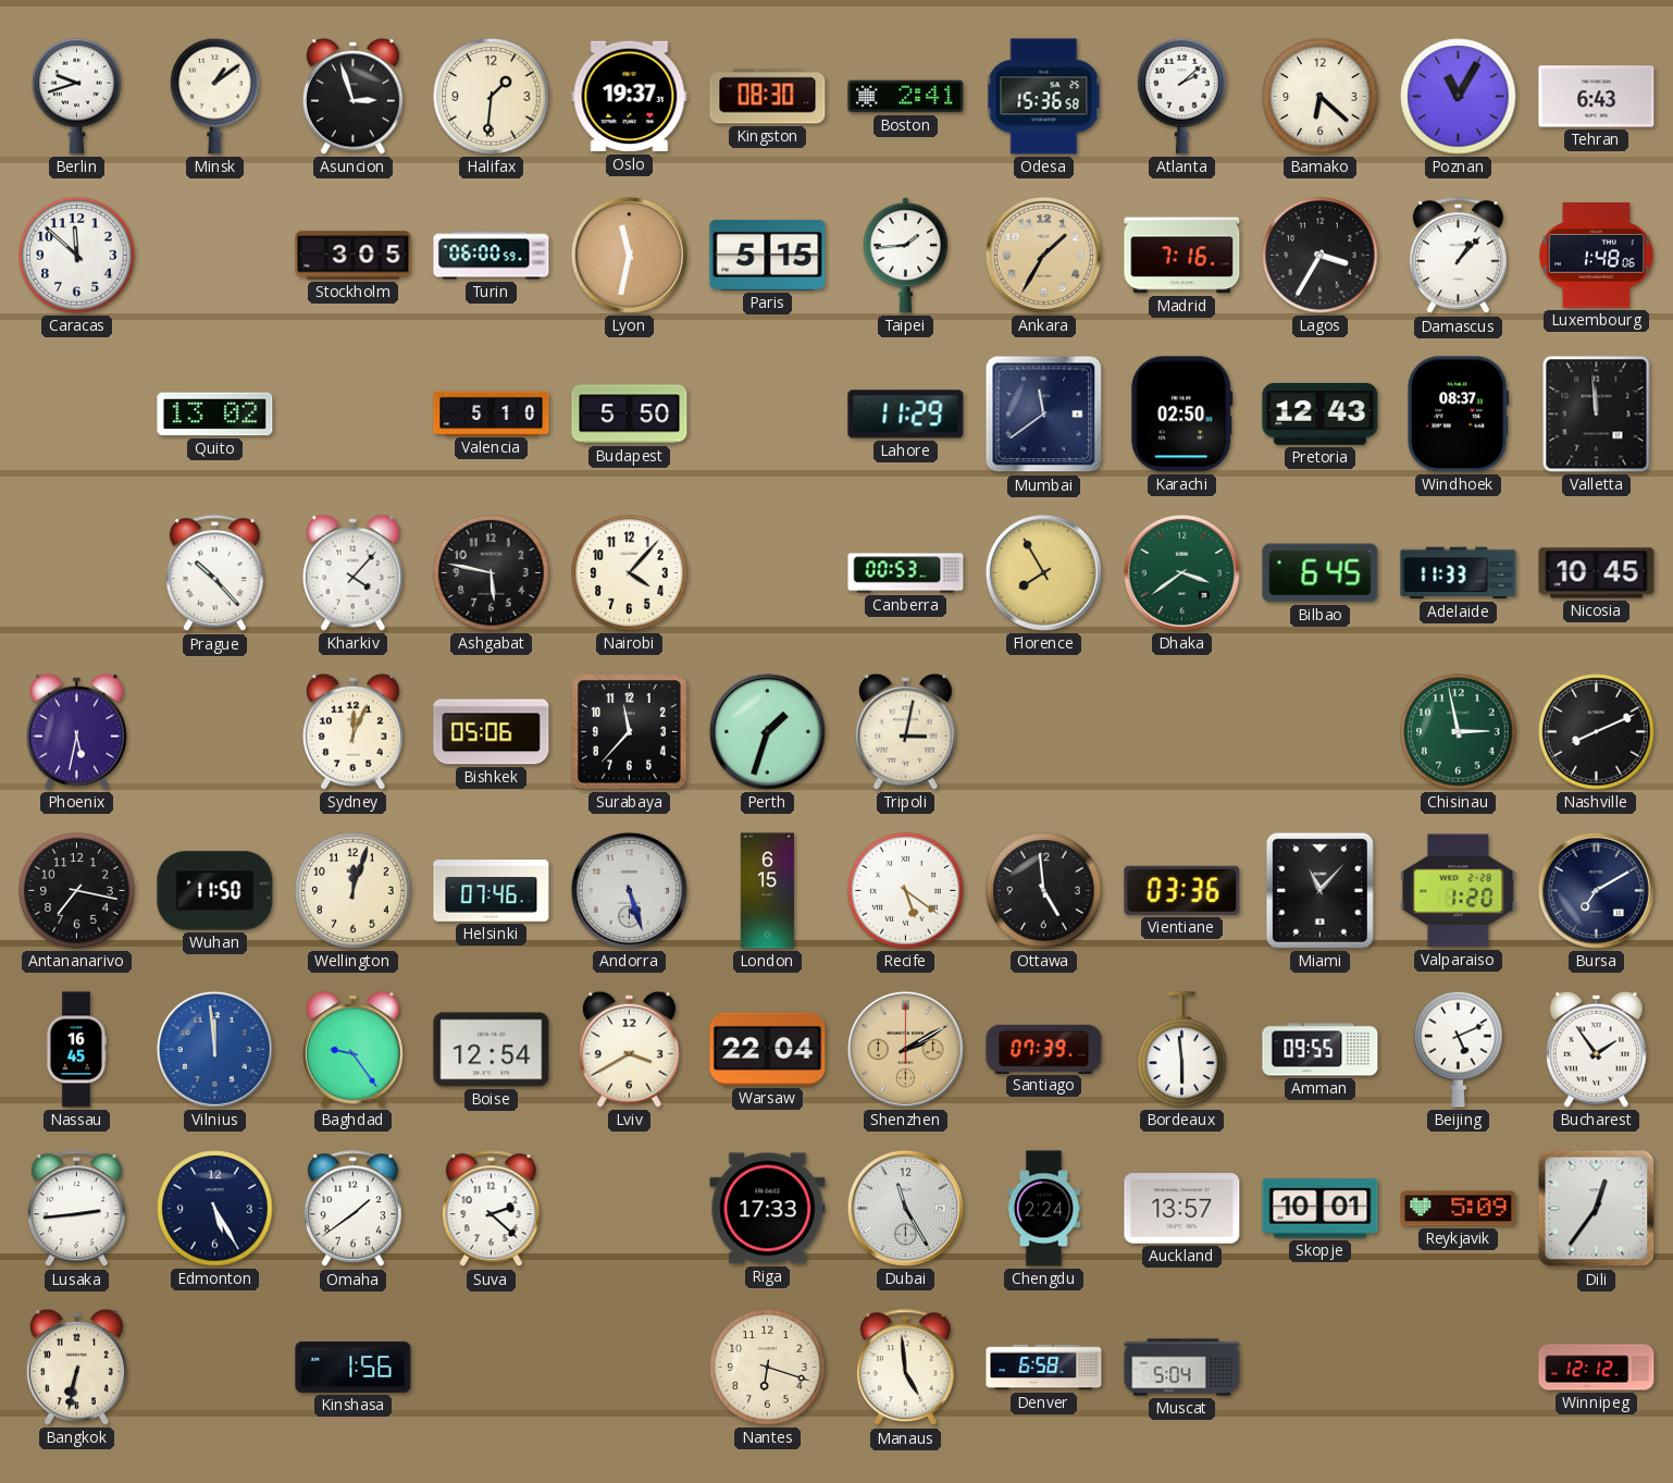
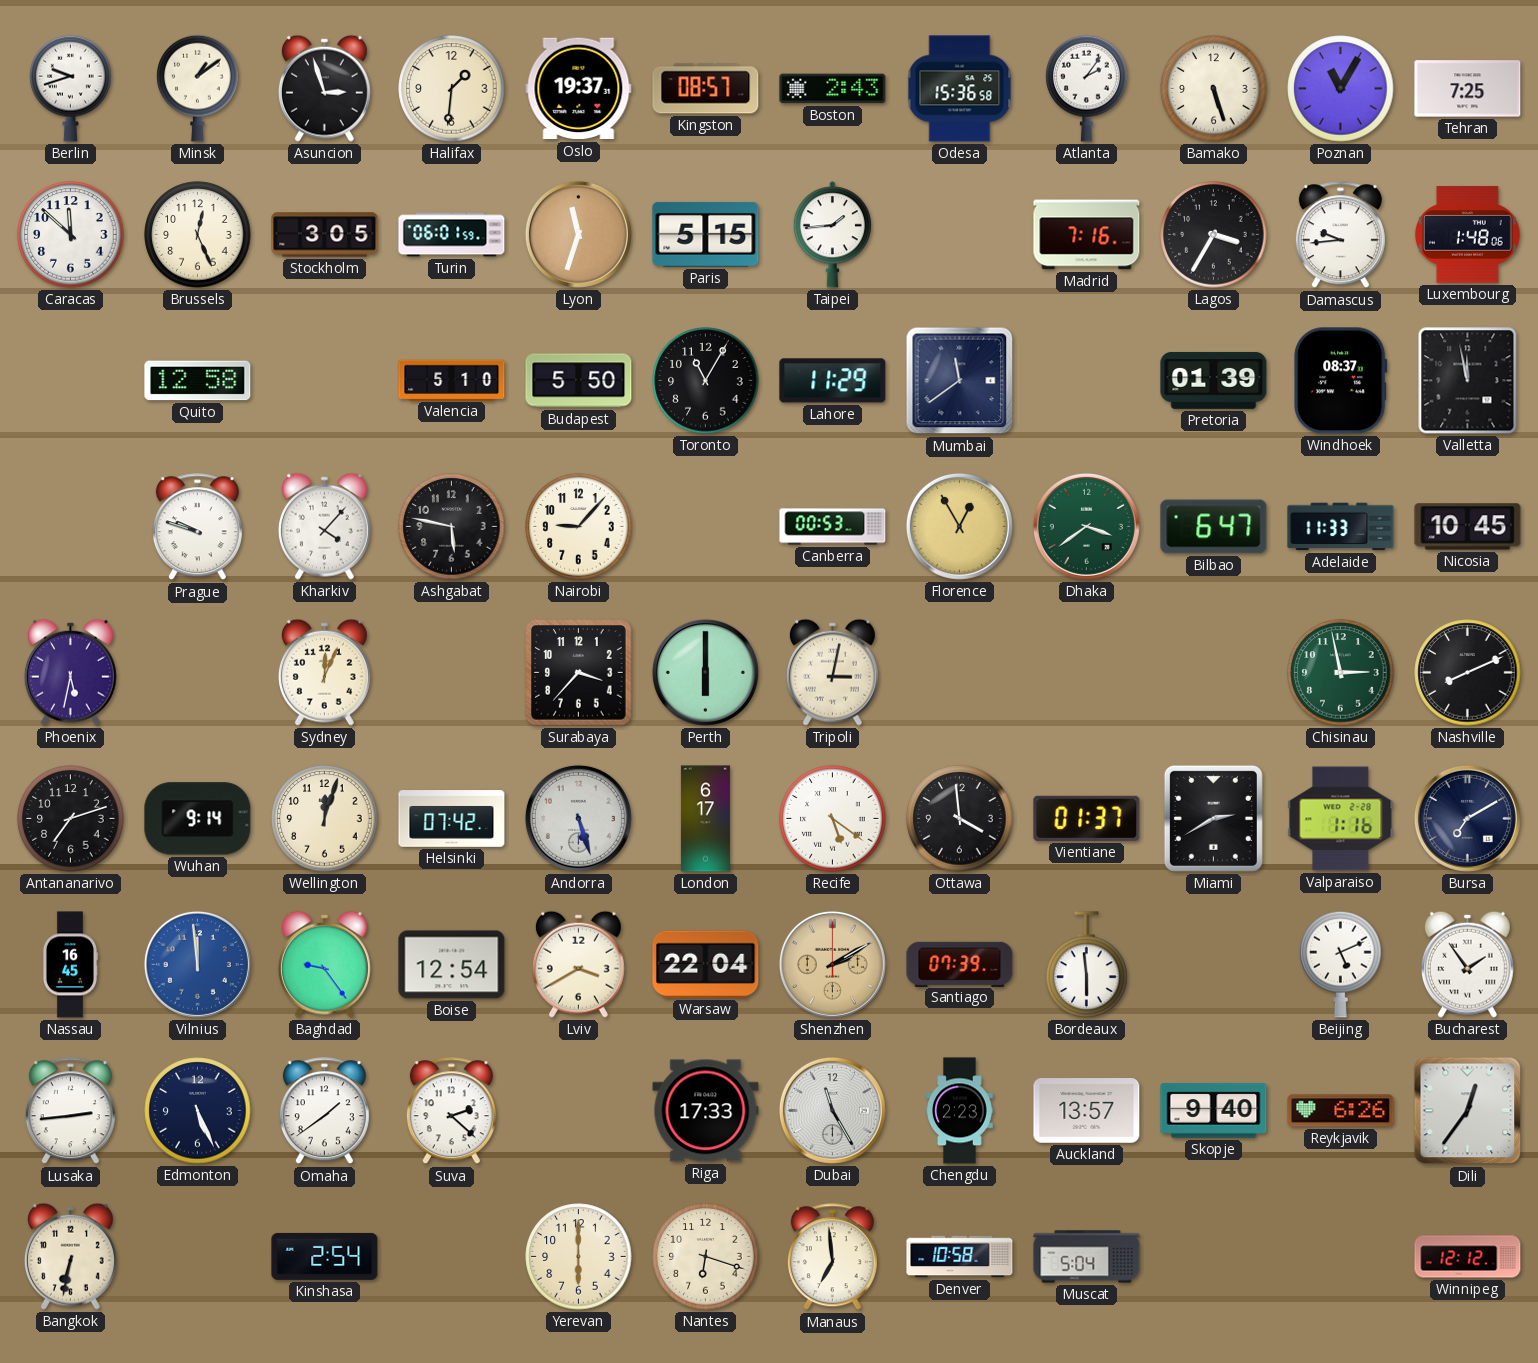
Kingston: 08:30 -> 08:57
Boston: 2:41 -> 2:43
Atlanta: 2:08 -> 2:06
Bamako: 6:22 -> 5:27
Tehran: 6:43 -> 7:25
Brussels: none -> 12:26
Turin: 06:00 -> 06:01
Lyon: 11:32 -> 11:33
Ankara: 1:35 -> none
Damascus: 1:07 -> 9:44
Quito: 13:02 -> 12:58
Toronto: none -> 11:05
Karachi: 02:50 -> none
Pretoria: 12:43 -> 01:39
Valletta: 11:59 -> 11:58
Prague: 10:23 -> 9:48
Nairobi: 4:07 -> 9:07
Florence: 7:55 -> 12:55
Bilbao: 6:45 -> 6:47
Bishkek: 05:06 -> none
Surabaya: 11:37 -> 3:37
Perth: 1:33 -> 6:00
Antananarivo: 7:17 -> 7:12
Wuhan: 11:50 -> 9:14
Helsinki: 07:46 -> 07:42
London: 6:15 -> 6:17
Ottawa: 4:59 -> 3:59
Vientiane: 03:36 -> 01:37
Miami: 11:07 -> 2:40
Valparaiso: 1:20 -> 1:16
Amman: 09:55 -> none
Edmonton: 5:25 -> 5:26
Chengdu: 2:24 -> 2:23
Skopje: 10:01 -> 9:40
Reykjavik: 5:09 -> 6:26
Kinshasa: 1:56 -> 2:54
Yerevan: none -> 6:00
Manaus: 4:59 -> 6:59
Denver: 6:58 -> 10:58
